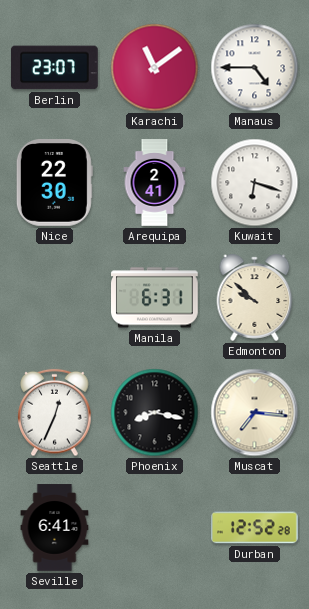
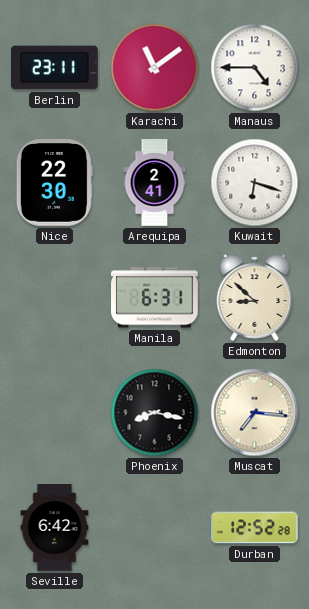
Berlin: 23:07 -> 23:11
Edmonton: 9:52 -> 8:52
Seattle: 12:34 -> none
Seville: 6:41 -> 6:42
